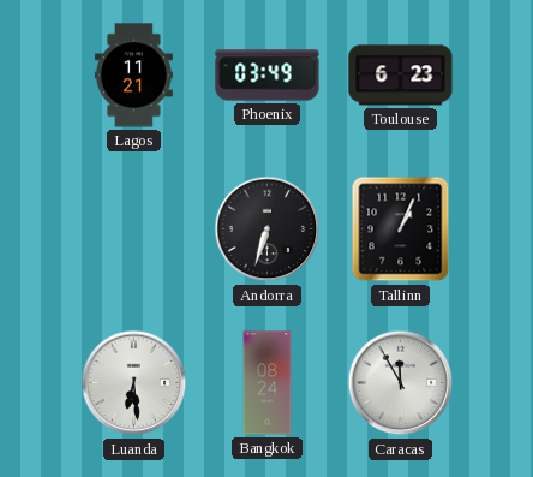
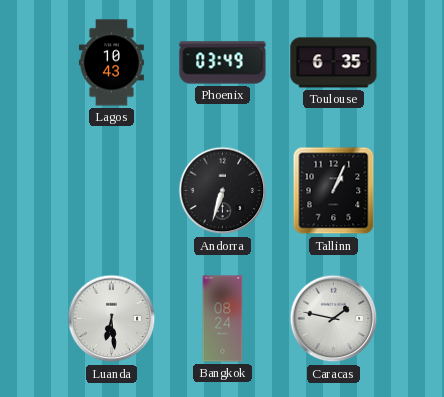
Lagos: 11:21 -> 10:43
Toulouse: 6:23 -> 6:35
Caracas: 11:55 -> 1:47
